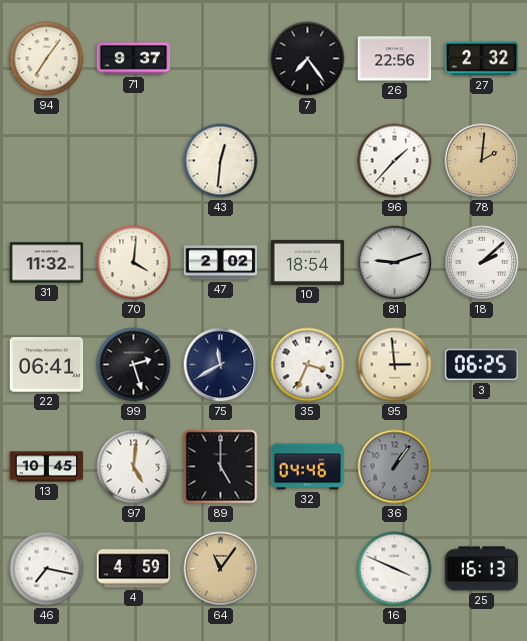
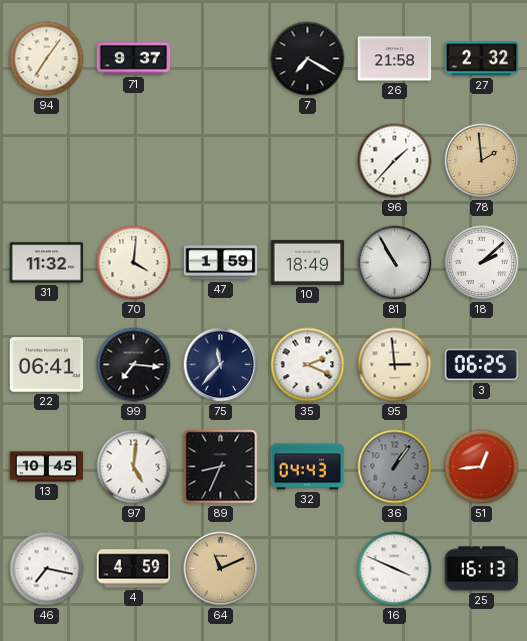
7: 7:24 -> 7:20
26: 22:56 -> 21:58
43: 12:31 -> none
78: 2:01 -> 1:59
47: 2:02 -> 1:59
10: 18:54 -> 18:49
81: 9:12 -> 10:55
99: 2:27 -> 7:16
75: 11:40 -> 11:37
35: 3:34 -> 2:19
89: 5:00 -> 8:34
32: 04:46 -> 04:43
51: none -> 12:44
64: 11:06 -> 11:11
